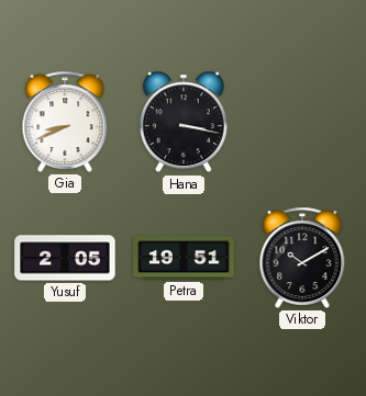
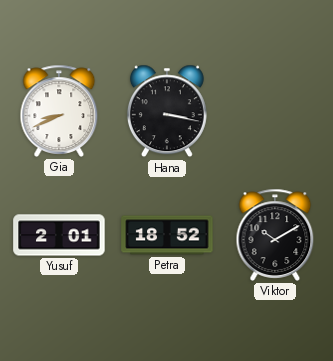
Yusuf: 2:05 -> 2:01
Petra: 19:51 -> 18:52
